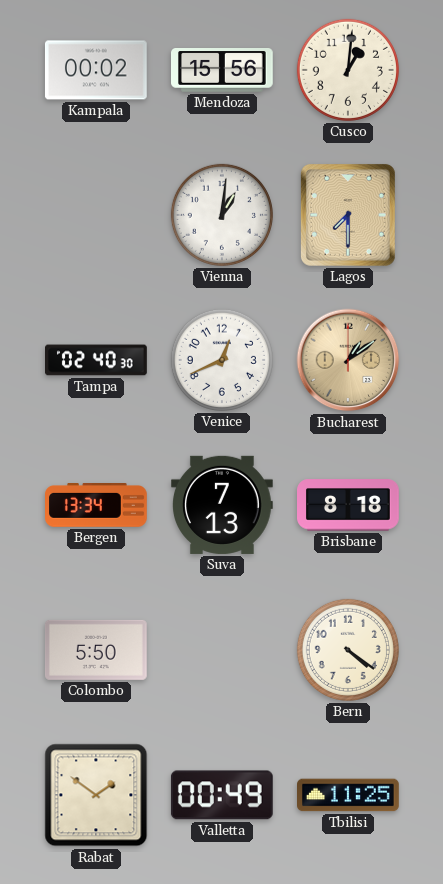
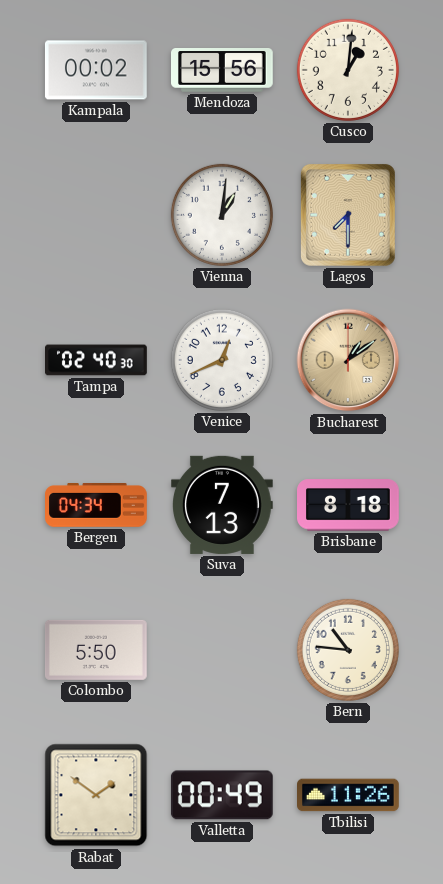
Bergen: 13:34 -> 04:34
Bern: 4:21 -> 10:46
Tbilisi: 11:25 -> 11:26
